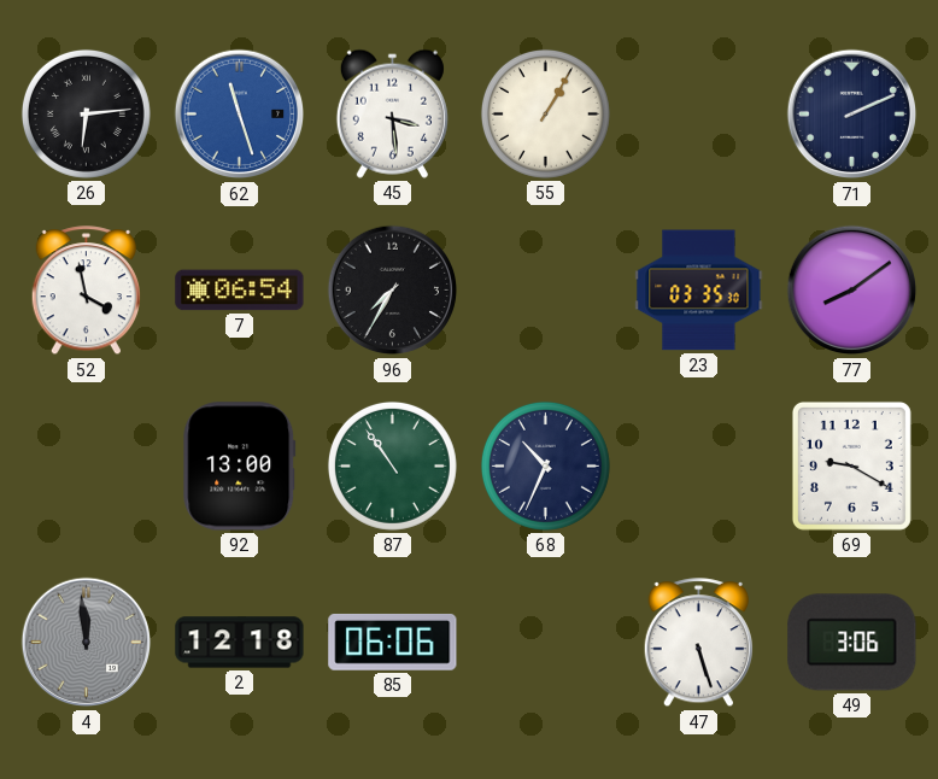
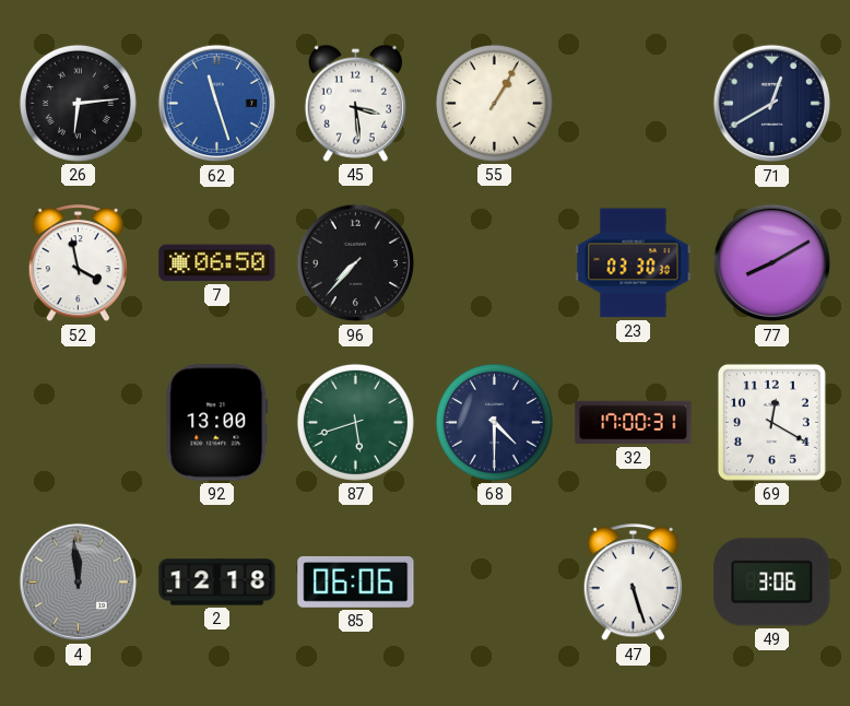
71: 2:11 -> 12:40
7: 06:54 -> 06:50
96: 7:35 -> 7:37
23: 03:35 -> 03:30
77: 8:09 -> 8:10
87: 10:54 -> 5:42
68: 10:34 -> 4:30
32: none -> 17:00
69: 9:20 -> 12:20
